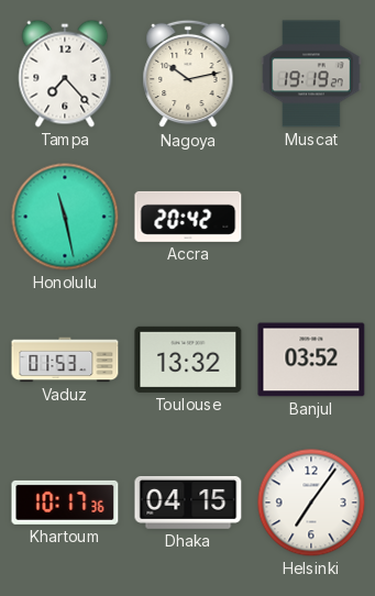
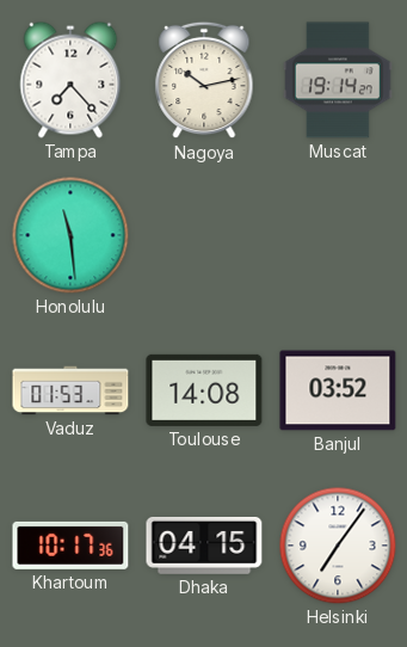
Muscat: 19:19 -> 19:14
Honolulu: 11:28 -> 11:29
Accra: 20:42 -> none
Toulouse: 13:32 -> 14:08
